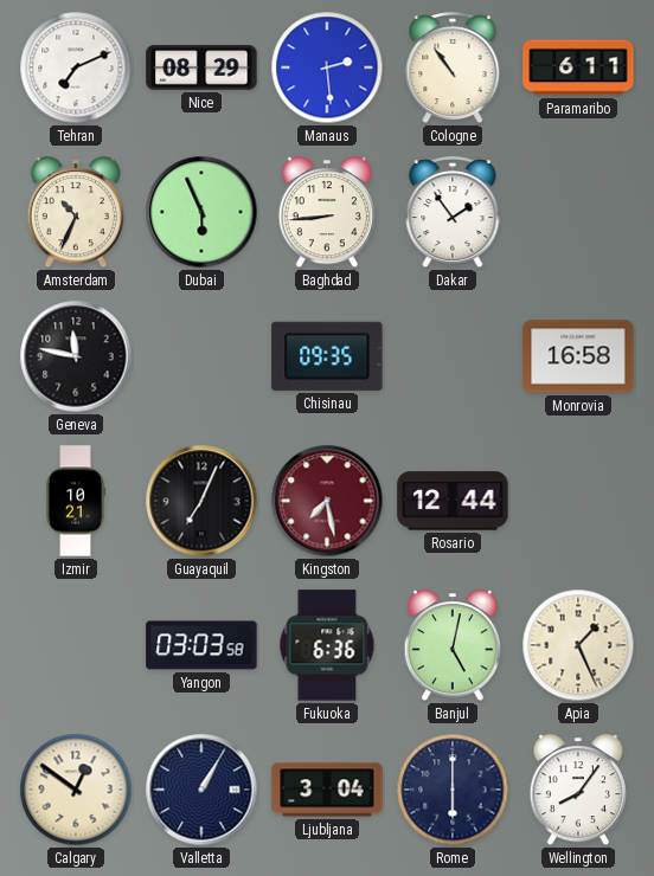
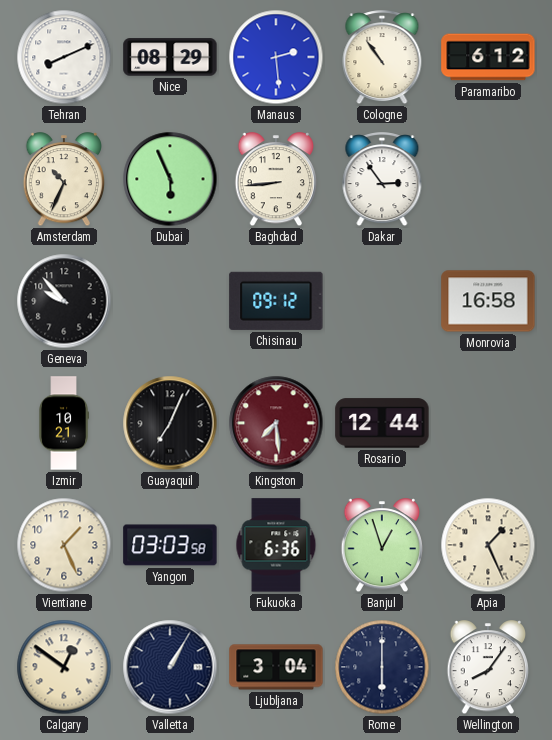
Tehran: 7:11 -> 8:11
Paramaribo: 6:11 -> 6:12
Dakar: 1:54 -> 2:54
Geneva: 11:47 -> 9:53
Chisinau: 09:35 -> 09:12
Kingston: 7:28 -> 7:29
Vientiane: none -> 1:26
Banjul: 5:02 -> 12:57
